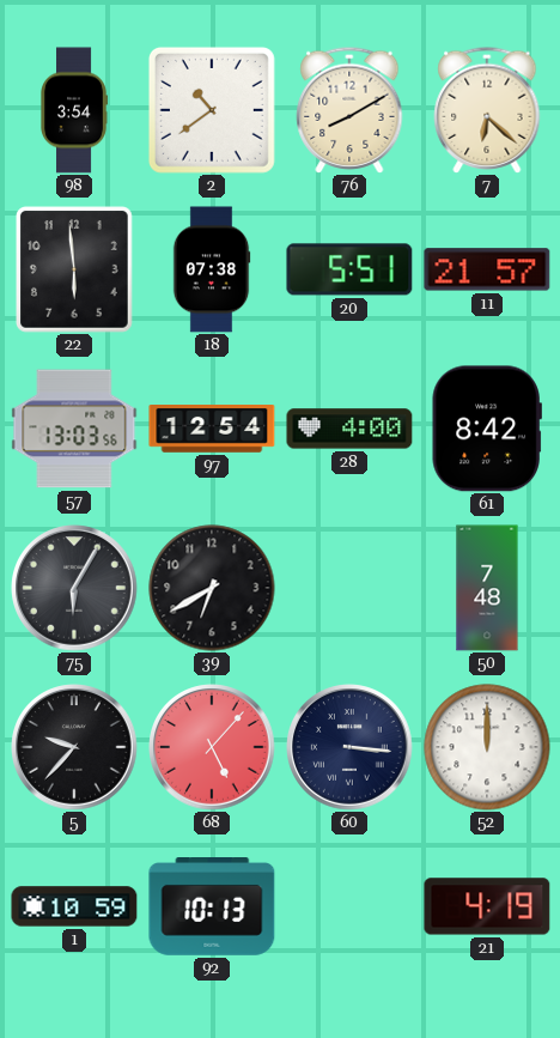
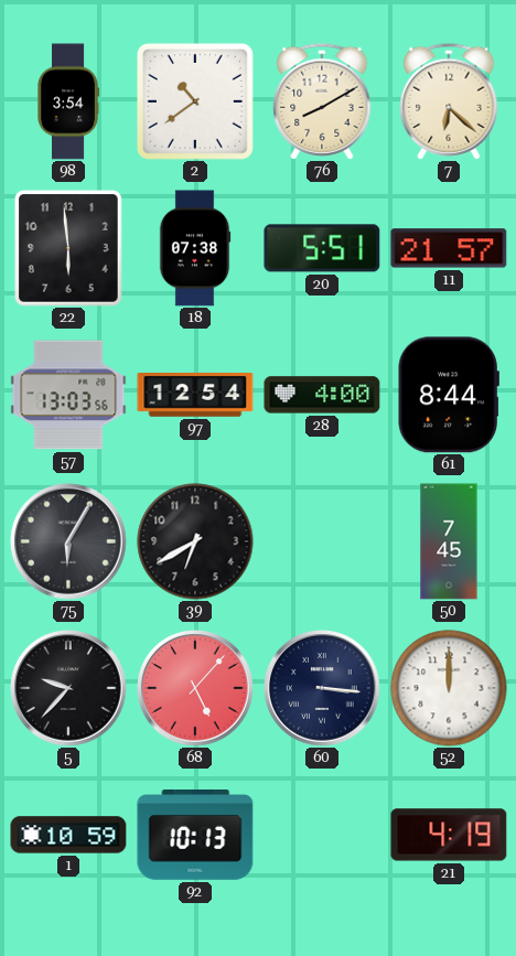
61: 8:42 -> 8:44
50: 7:48 -> 7:45
